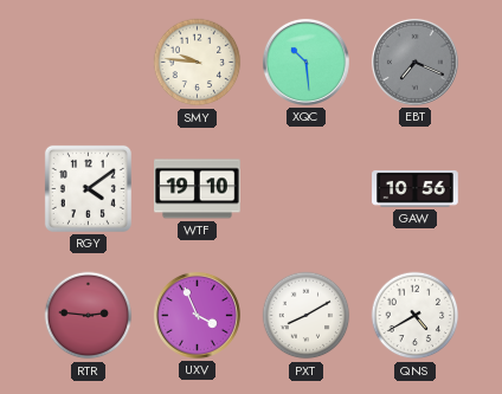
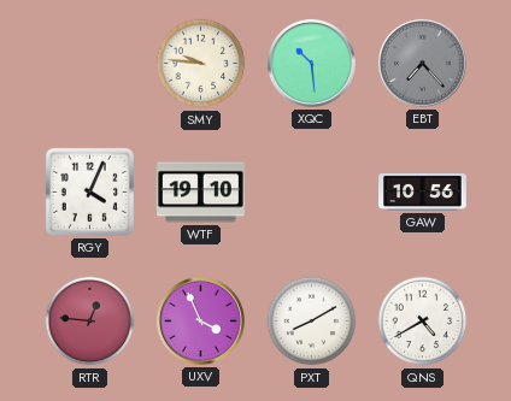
EBT: 7:19 -> 7:23
RGY: 4:09 -> 4:04
RTR: 2:46 -> 12:46
